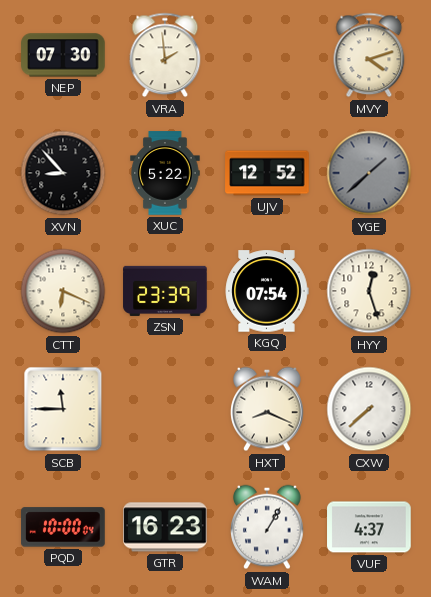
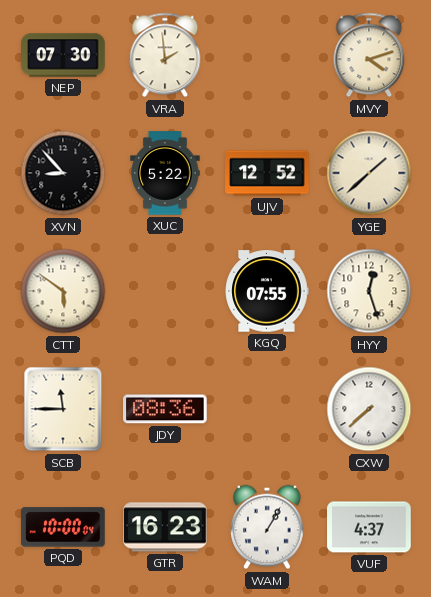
YGE dial: grey -> cream
CTT: 6:19 -> 5:51
ZSN: 23:39 -> none
KGQ: 07:54 -> 07:55
JDY: none -> 08:36
HXT: 8:19 -> none
